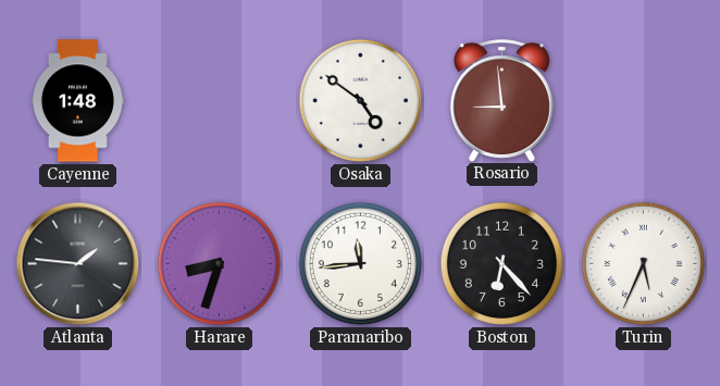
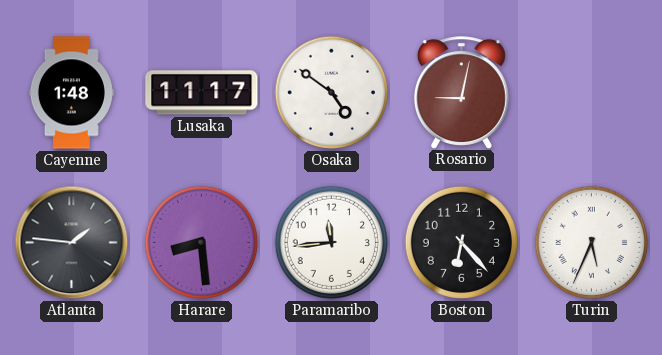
Lusaka: none -> 11:17
Rosario: 8:59 -> 9:02
Harare: 8:33 -> 8:29
